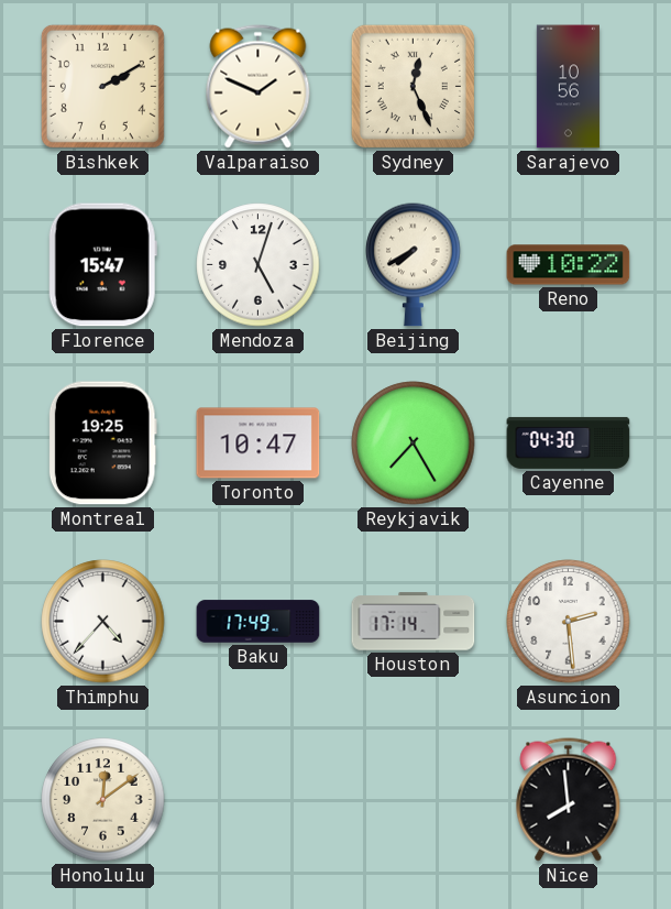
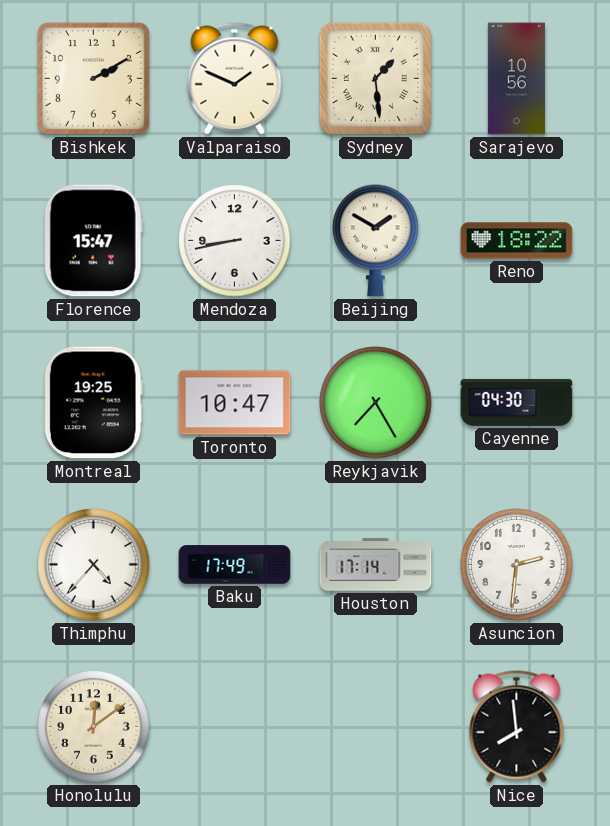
Sydney: 12:26 -> 1:29
Mendoza: 5:03 -> 8:43
Beijing: 7:40 -> 1:50
Reno: 10:22 -> 18:22
Asuncion: 2:29 -> 2:31
